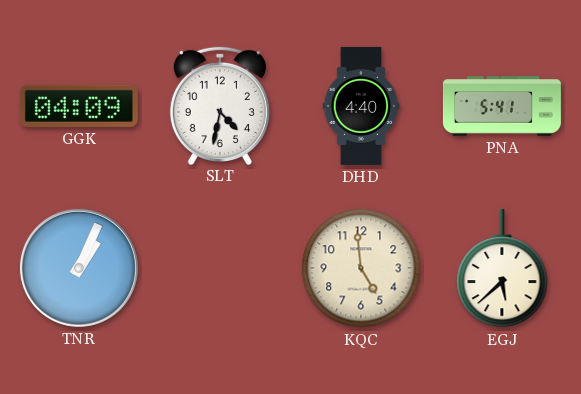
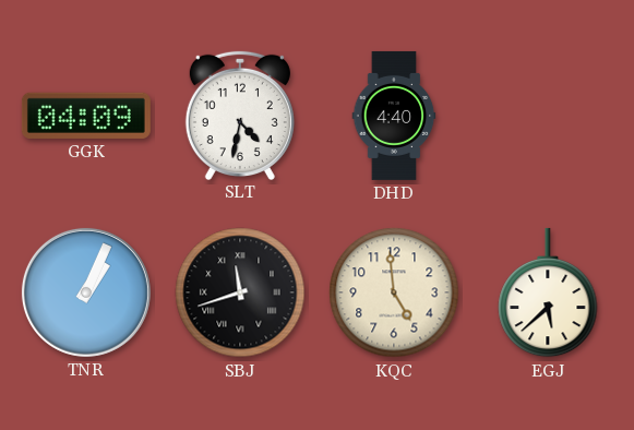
PNA: 5:41 -> none
SBJ: none -> 11:42
